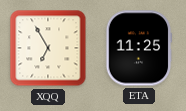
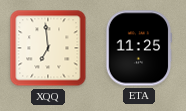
XQQ: 6:55 -> 6:59
